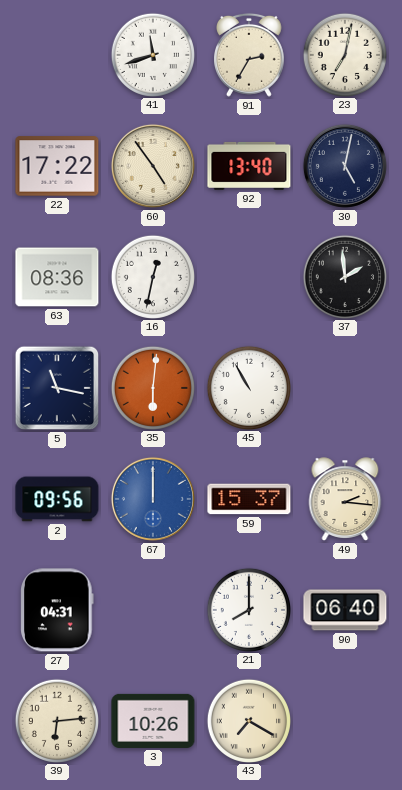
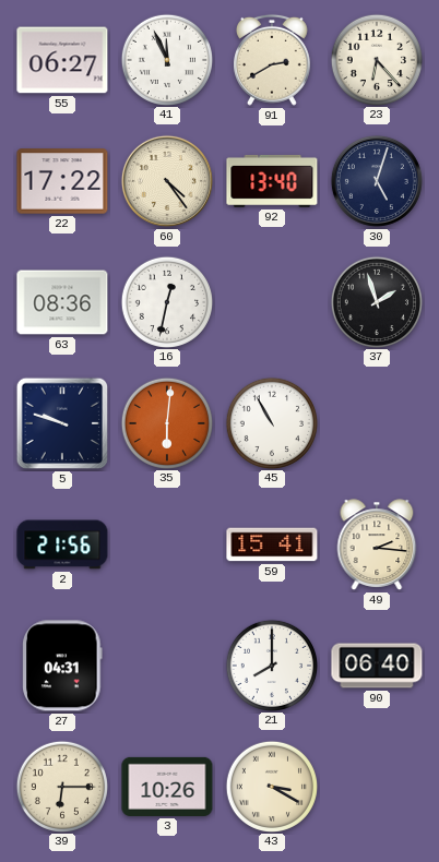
55: none -> 06:27
41: 11:42 -> 11:56
91: 2:35 -> 2:40
23: 7:02 -> 6:23
60: 4:54 -> 4:24
30: 5:02 -> 5:03
37: 1:59 -> 1:57
5: 11:17 -> 9:48
2: 09:56 -> 21:56
67: 12:00 -> none
59: 15:37 -> 15:41
39: 6:14 -> 6:15
43: 7:20 -> 3:20
